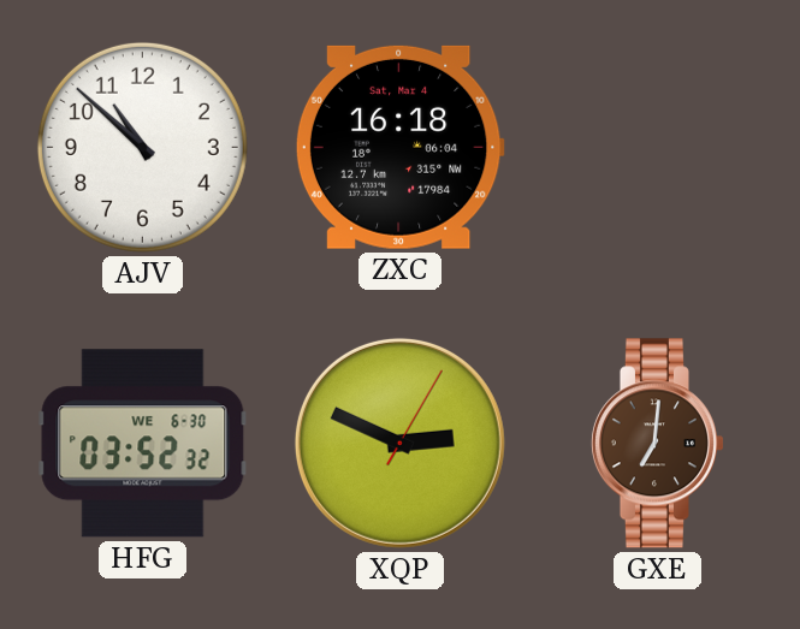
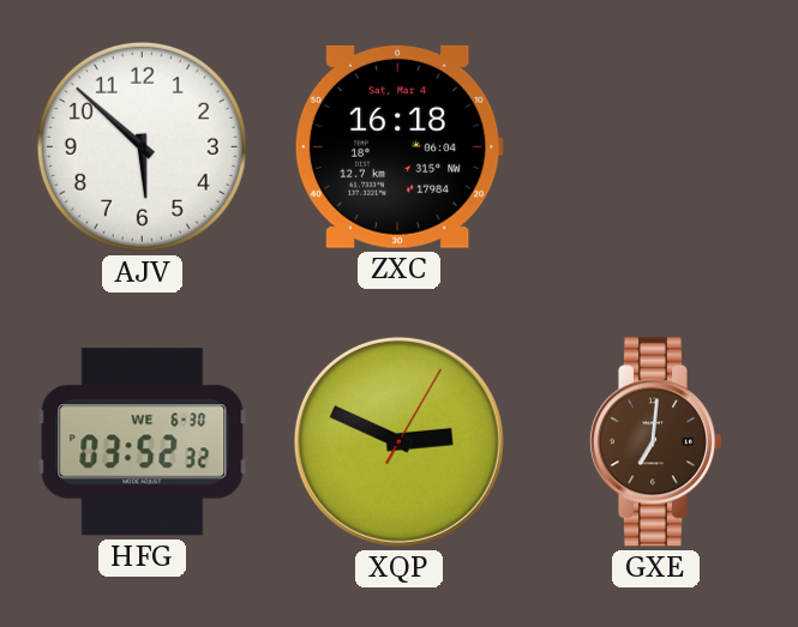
AJV: 10:52 -> 5:52
